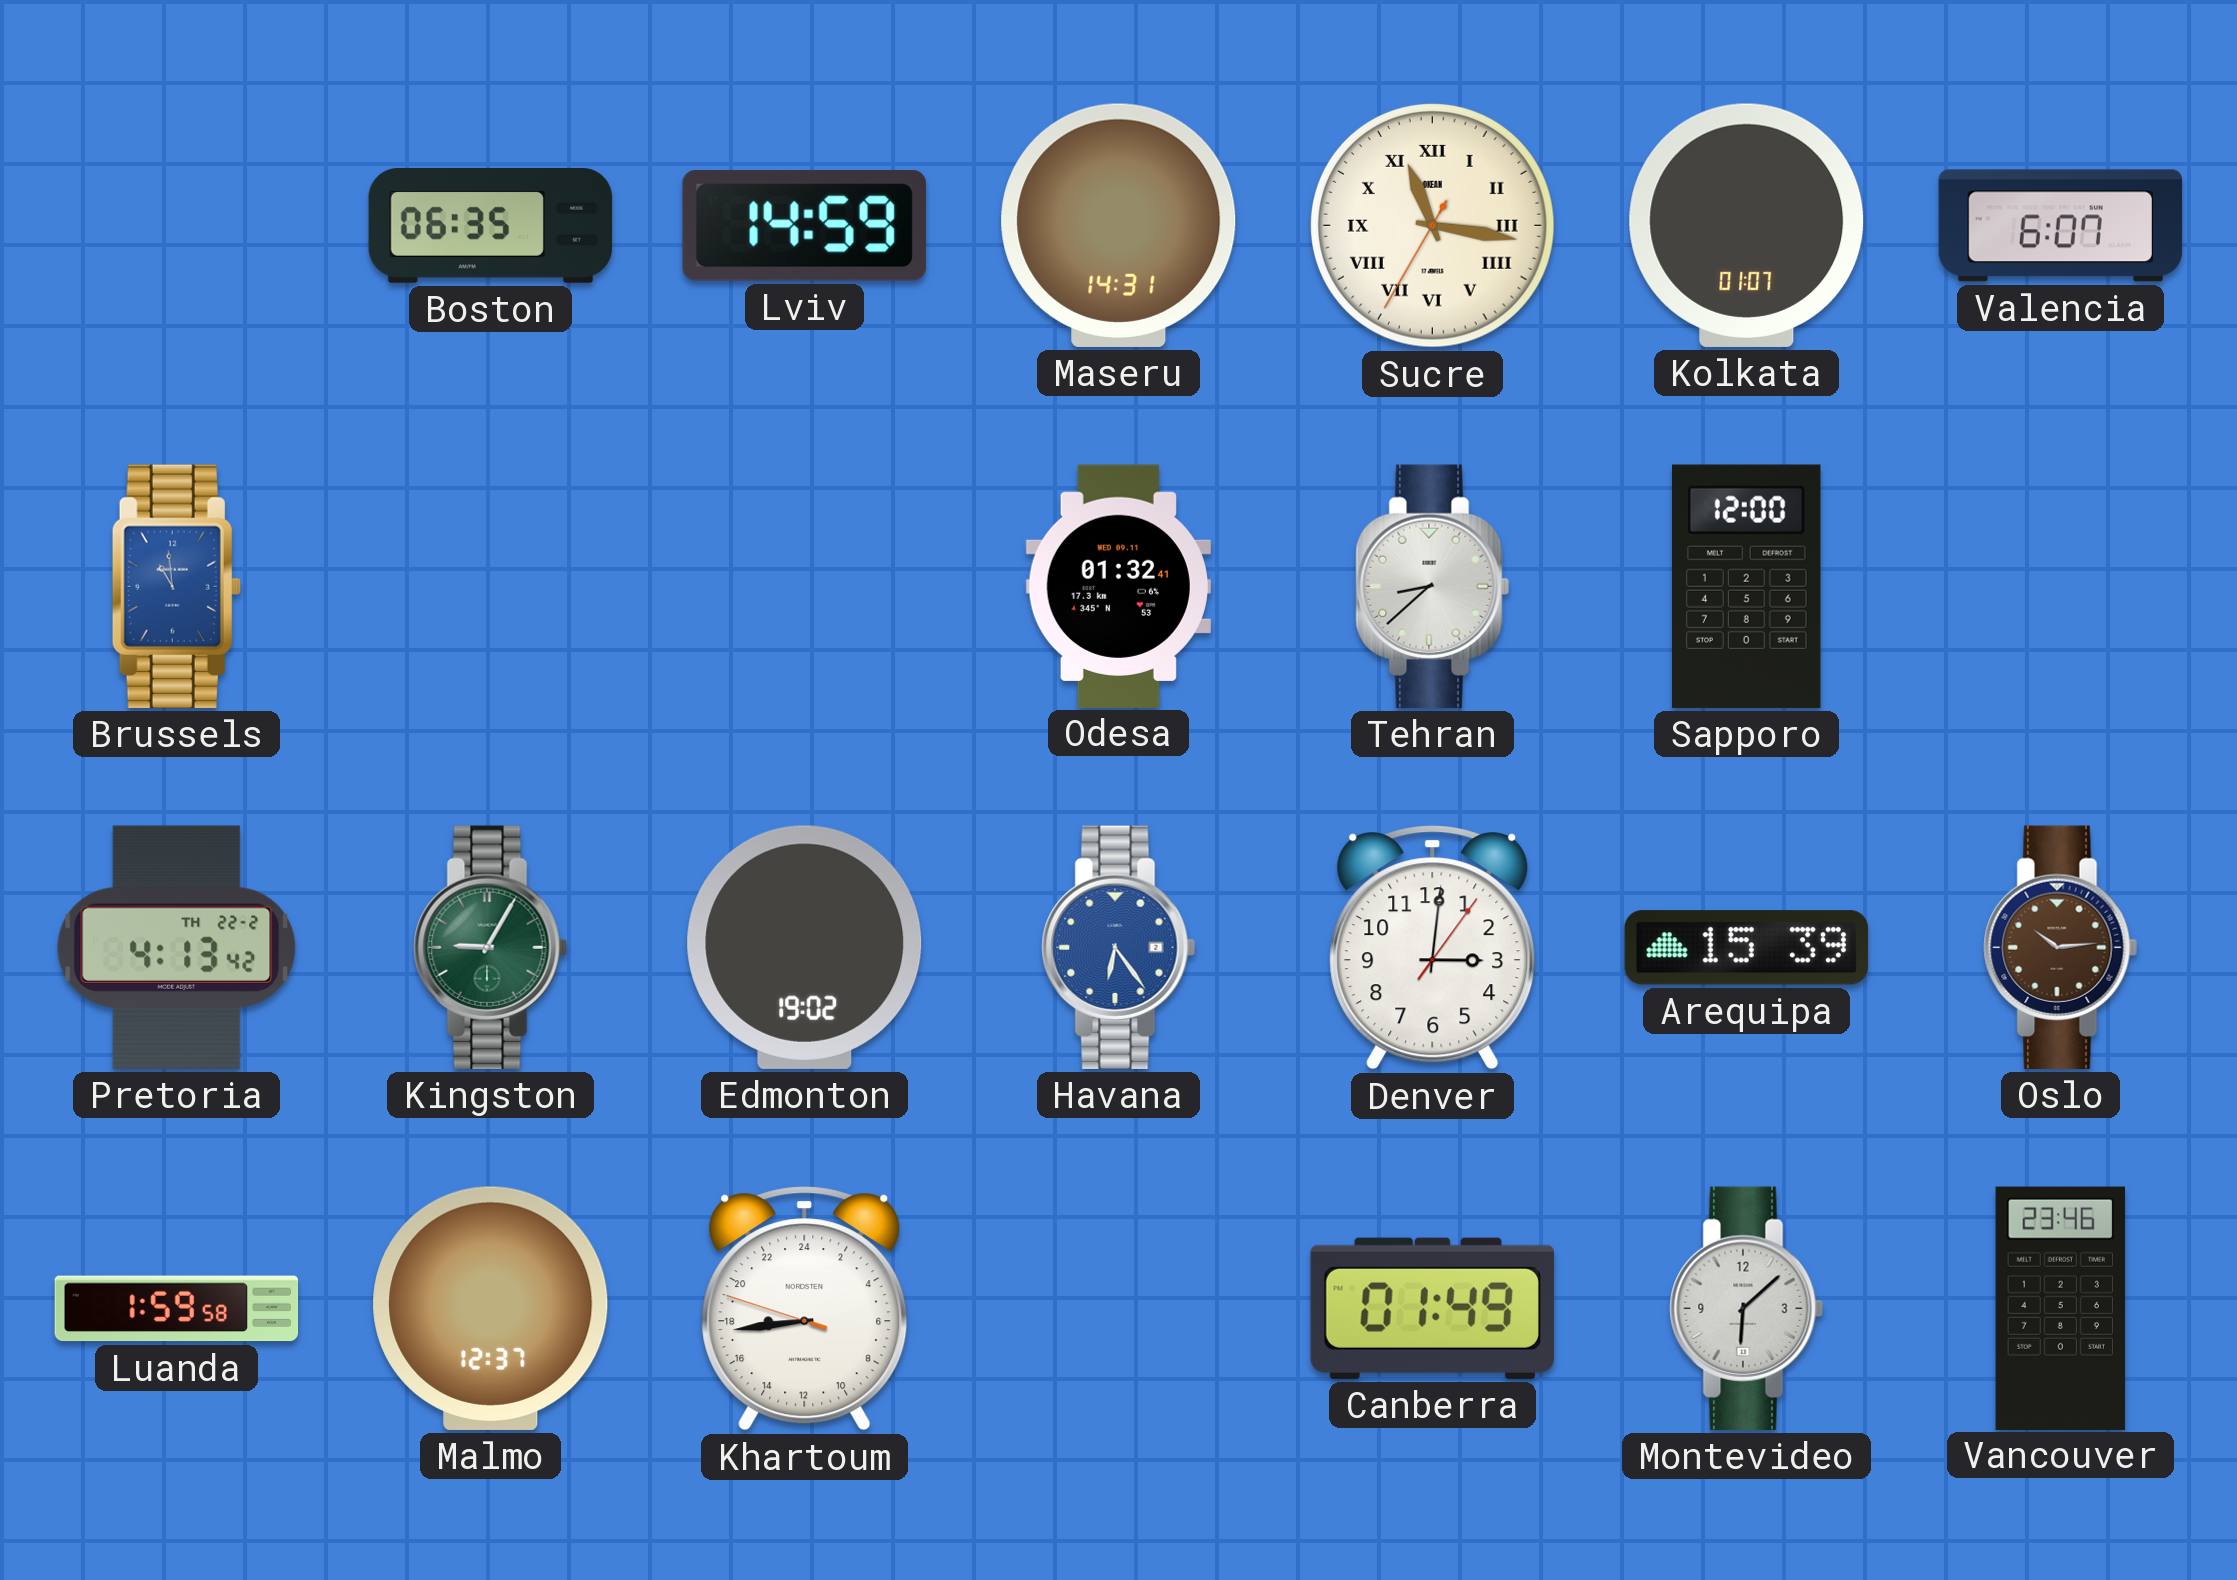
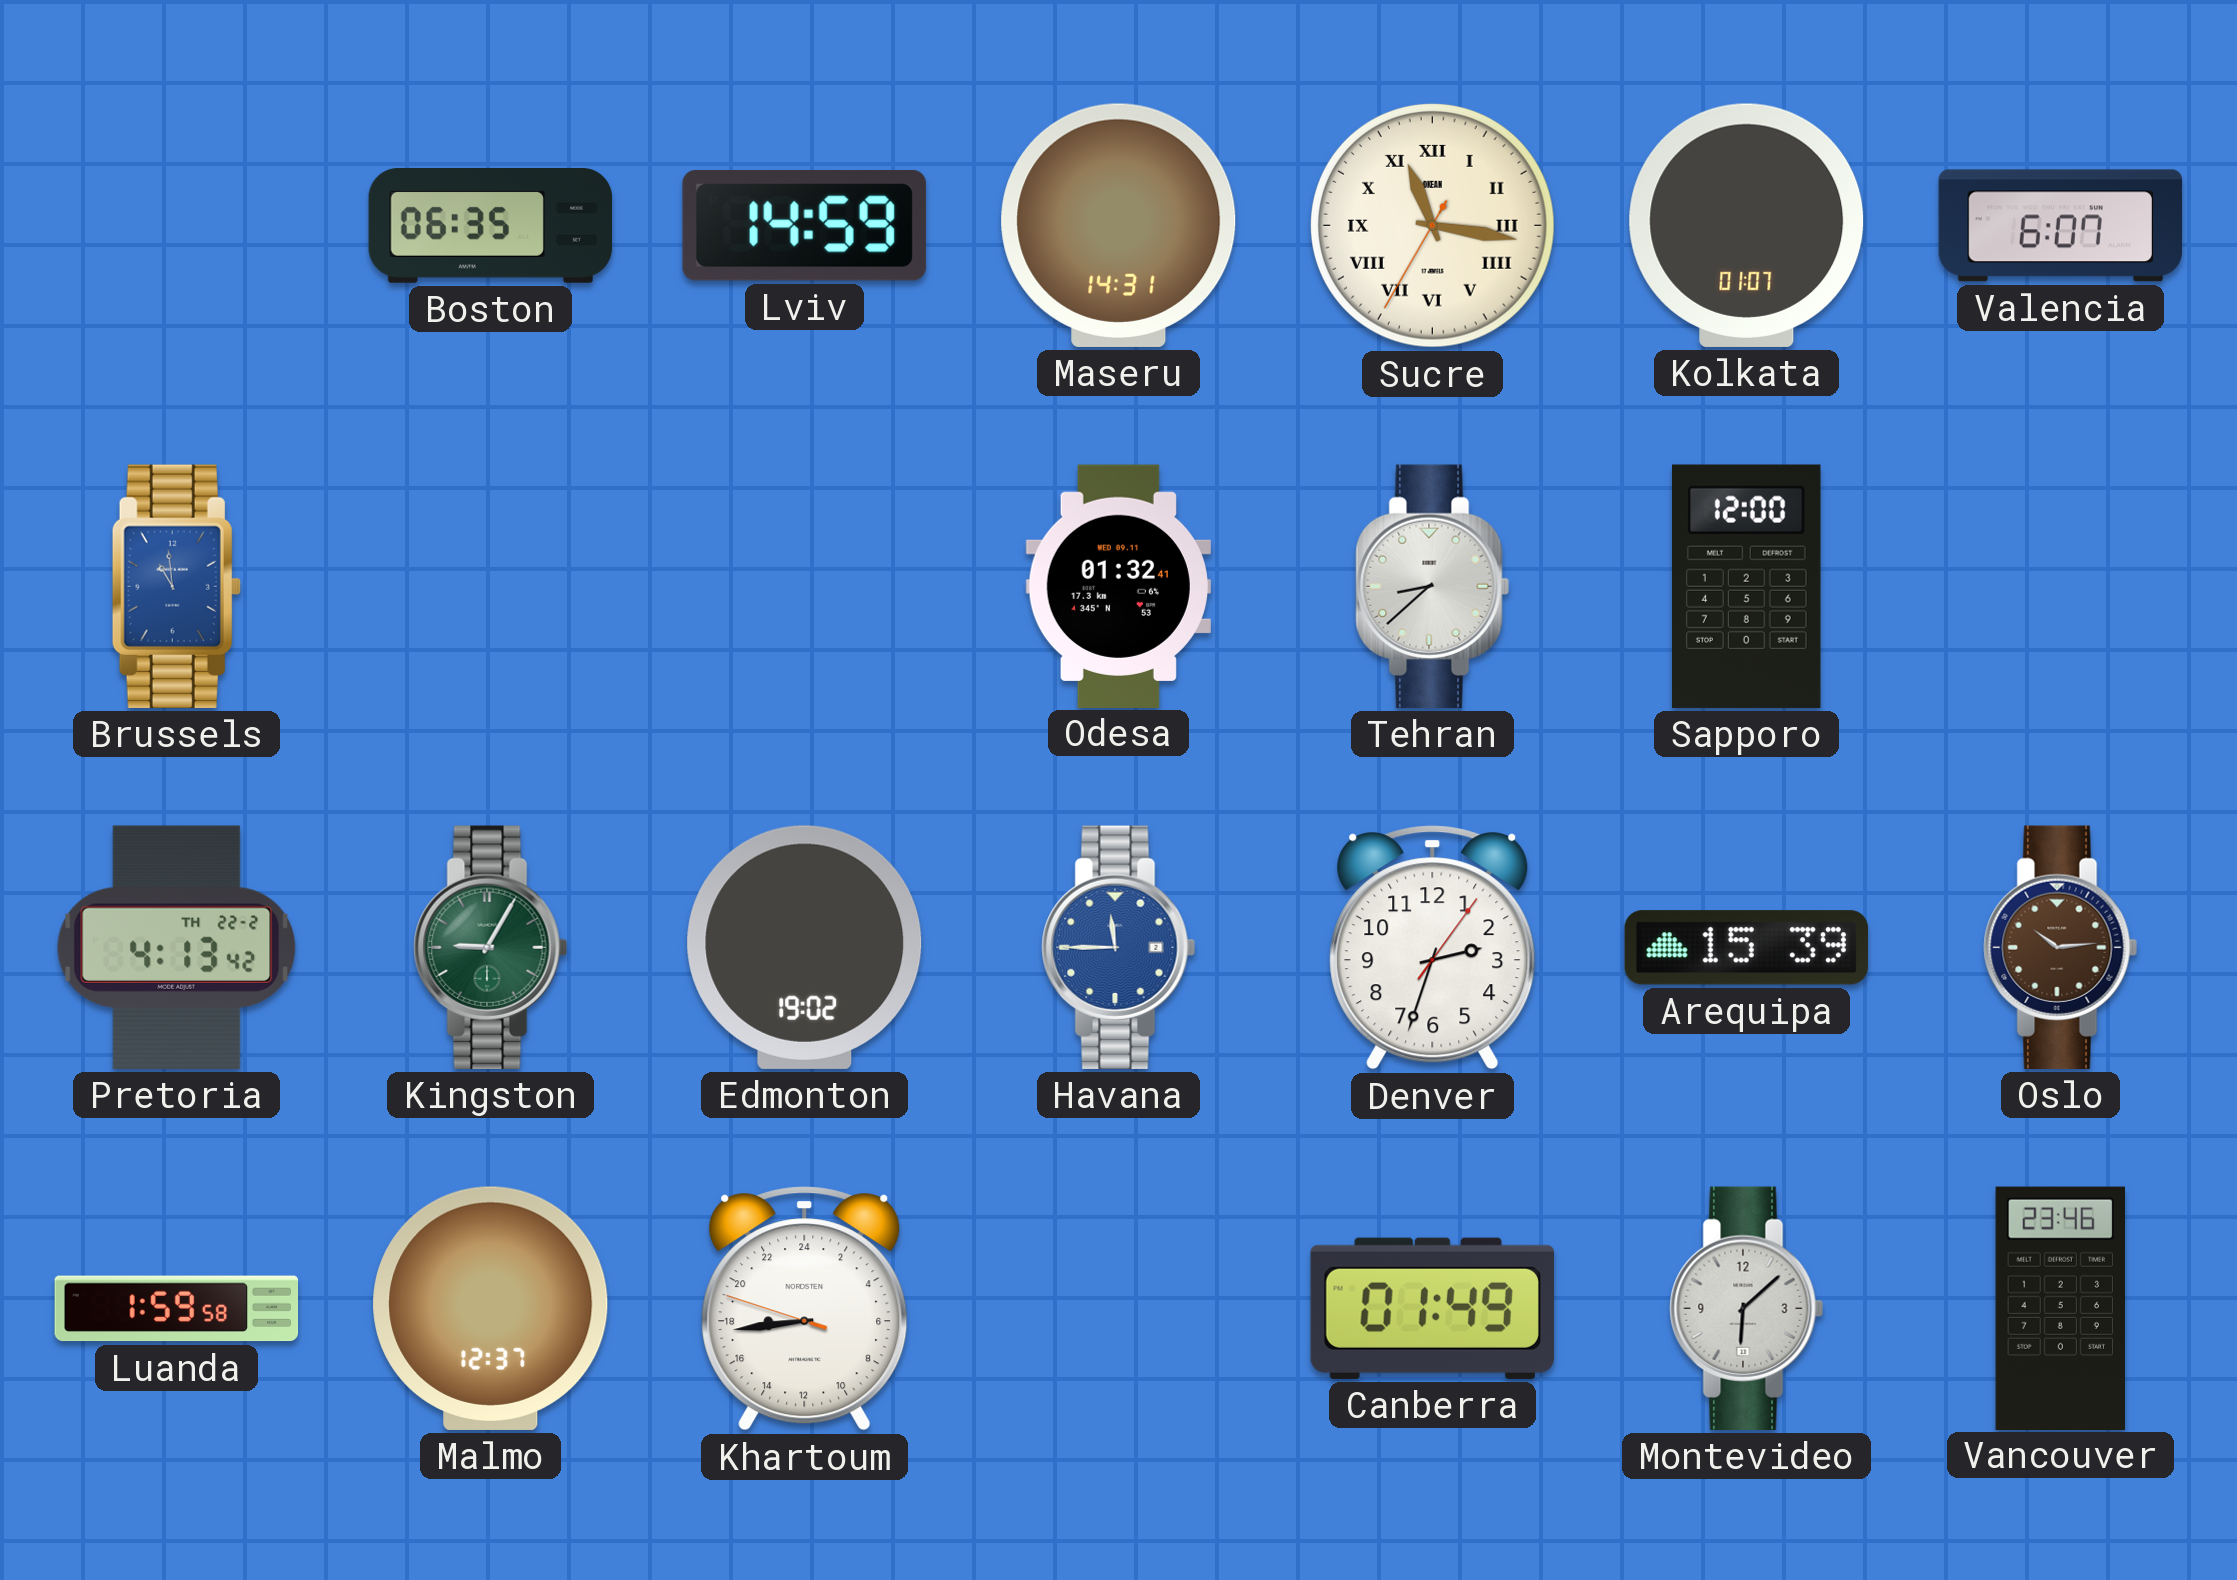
Havana: 6:24 -> 11:45
Denver: 3:01 -> 2:33
